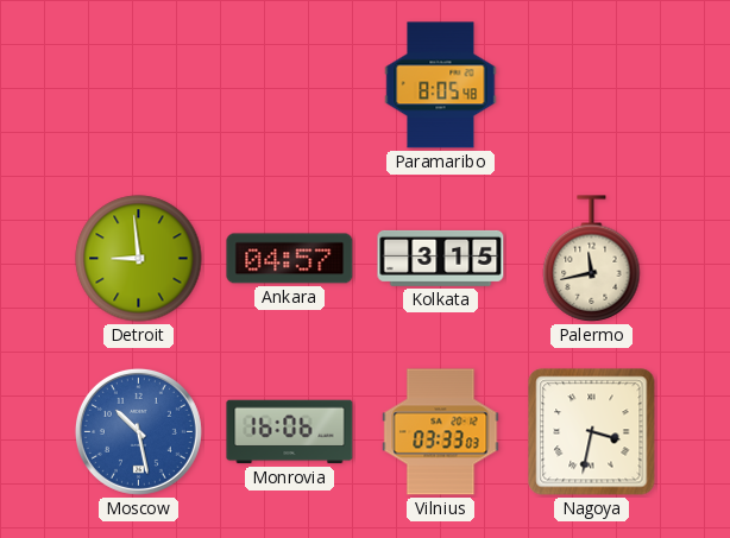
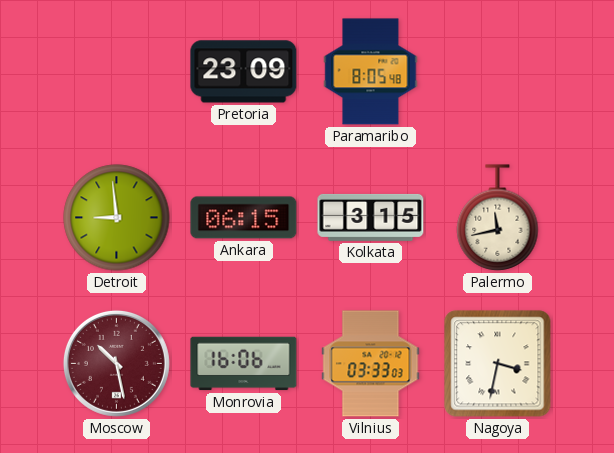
Pretoria: none -> 23:09
Ankara: 04:57 -> 06:15
Moscow dial: blue -> burgundy
